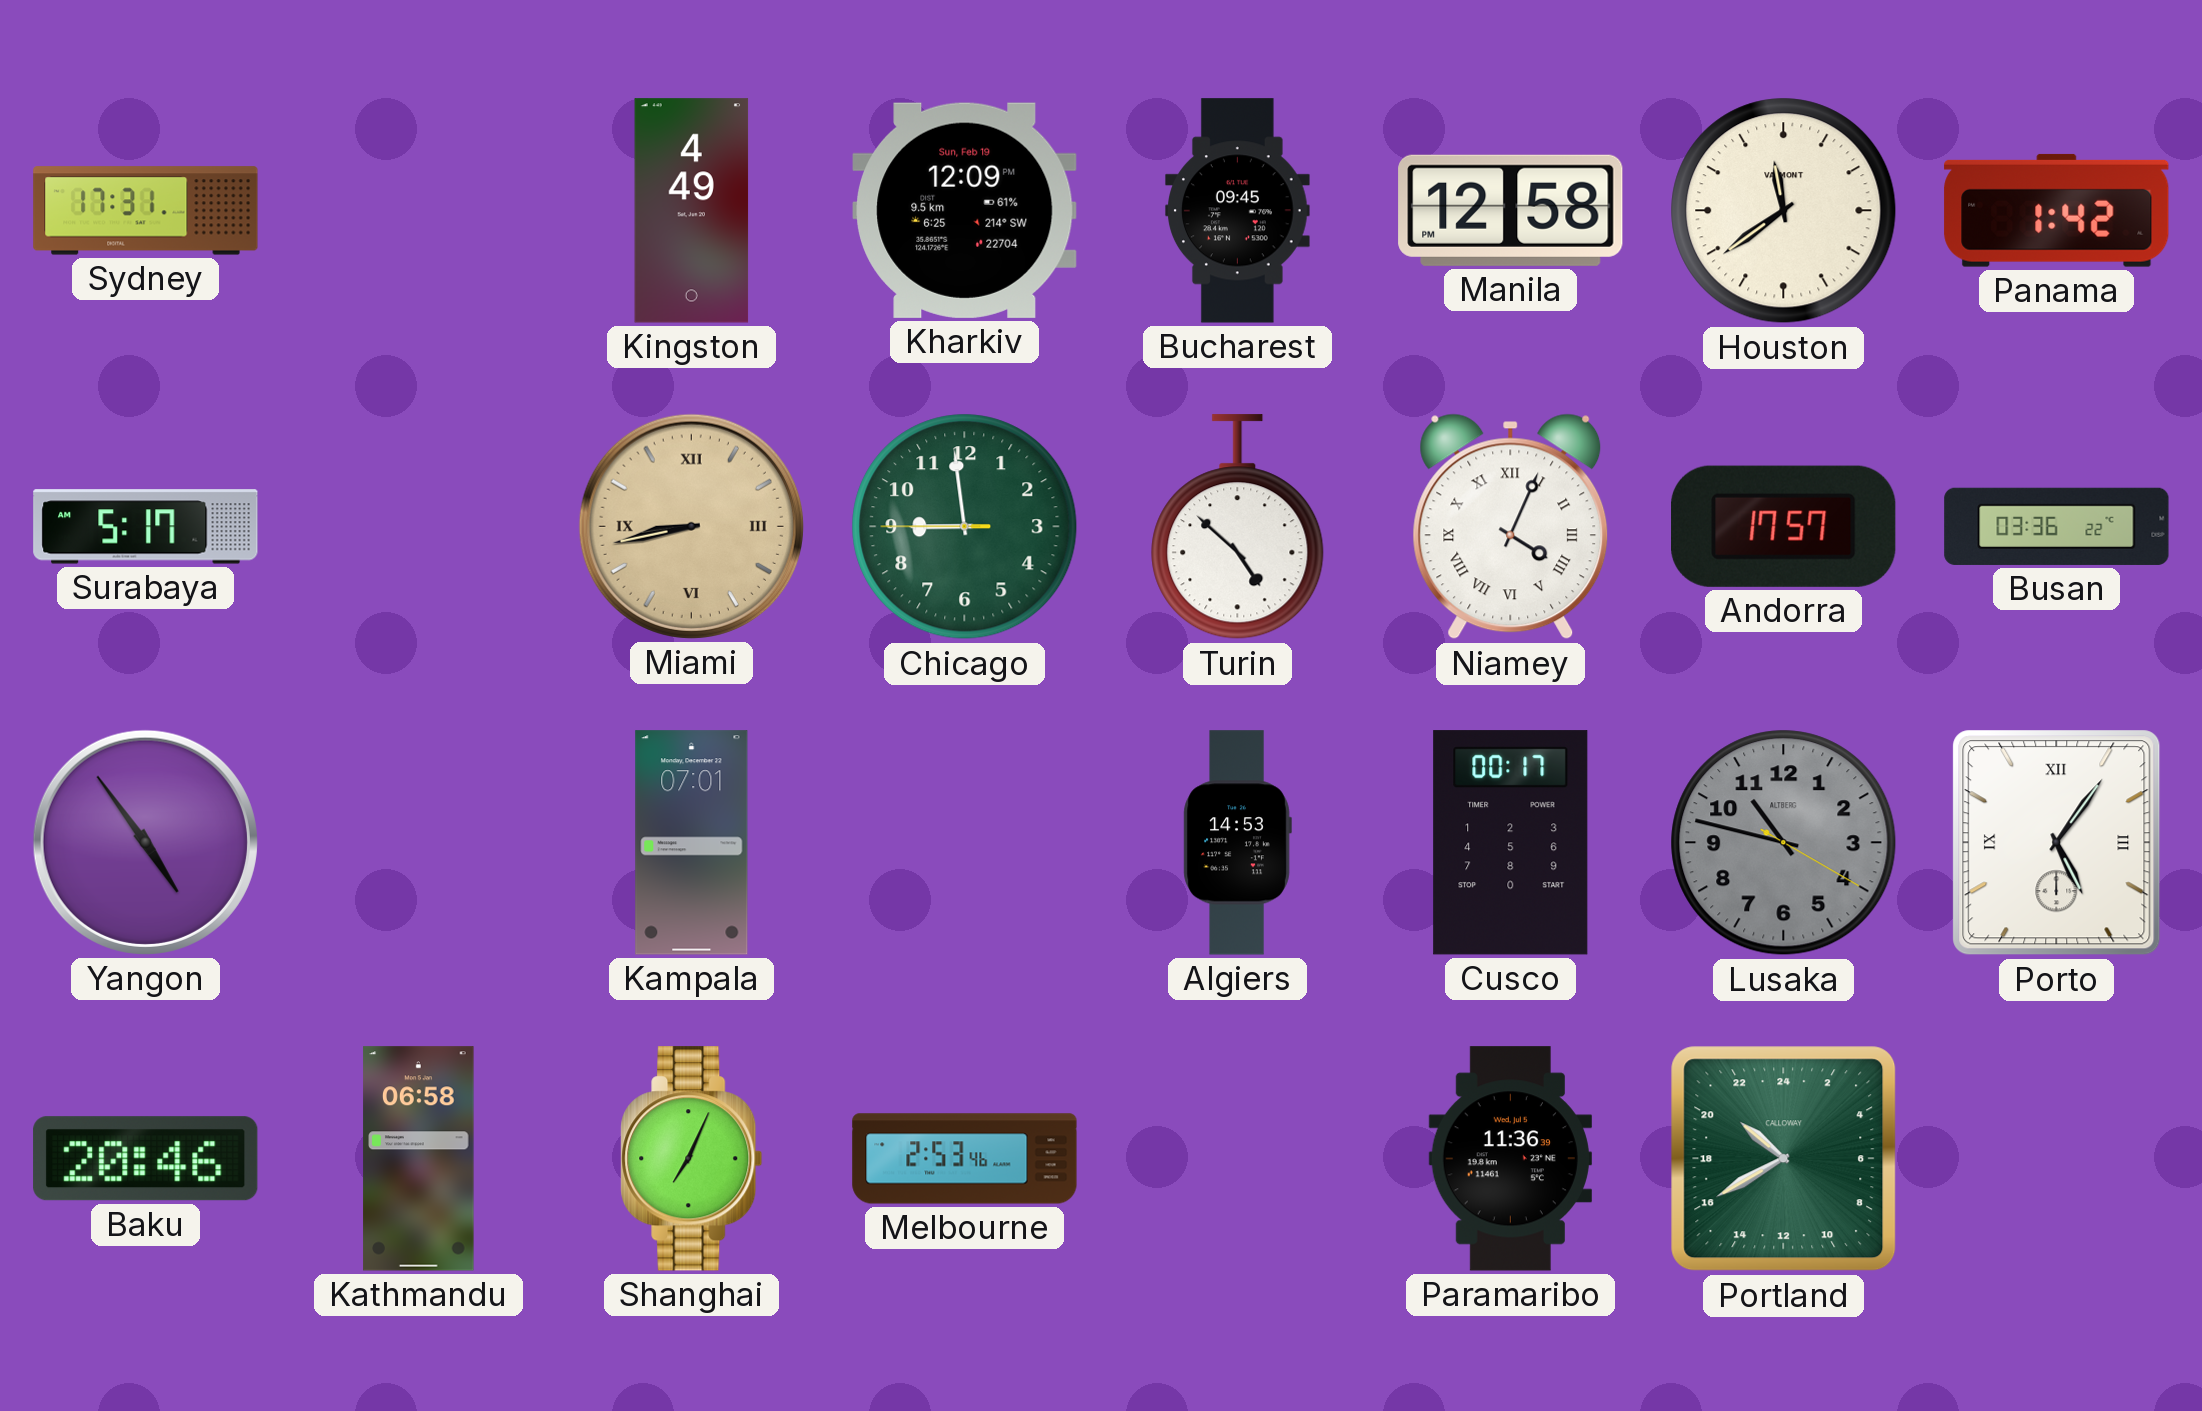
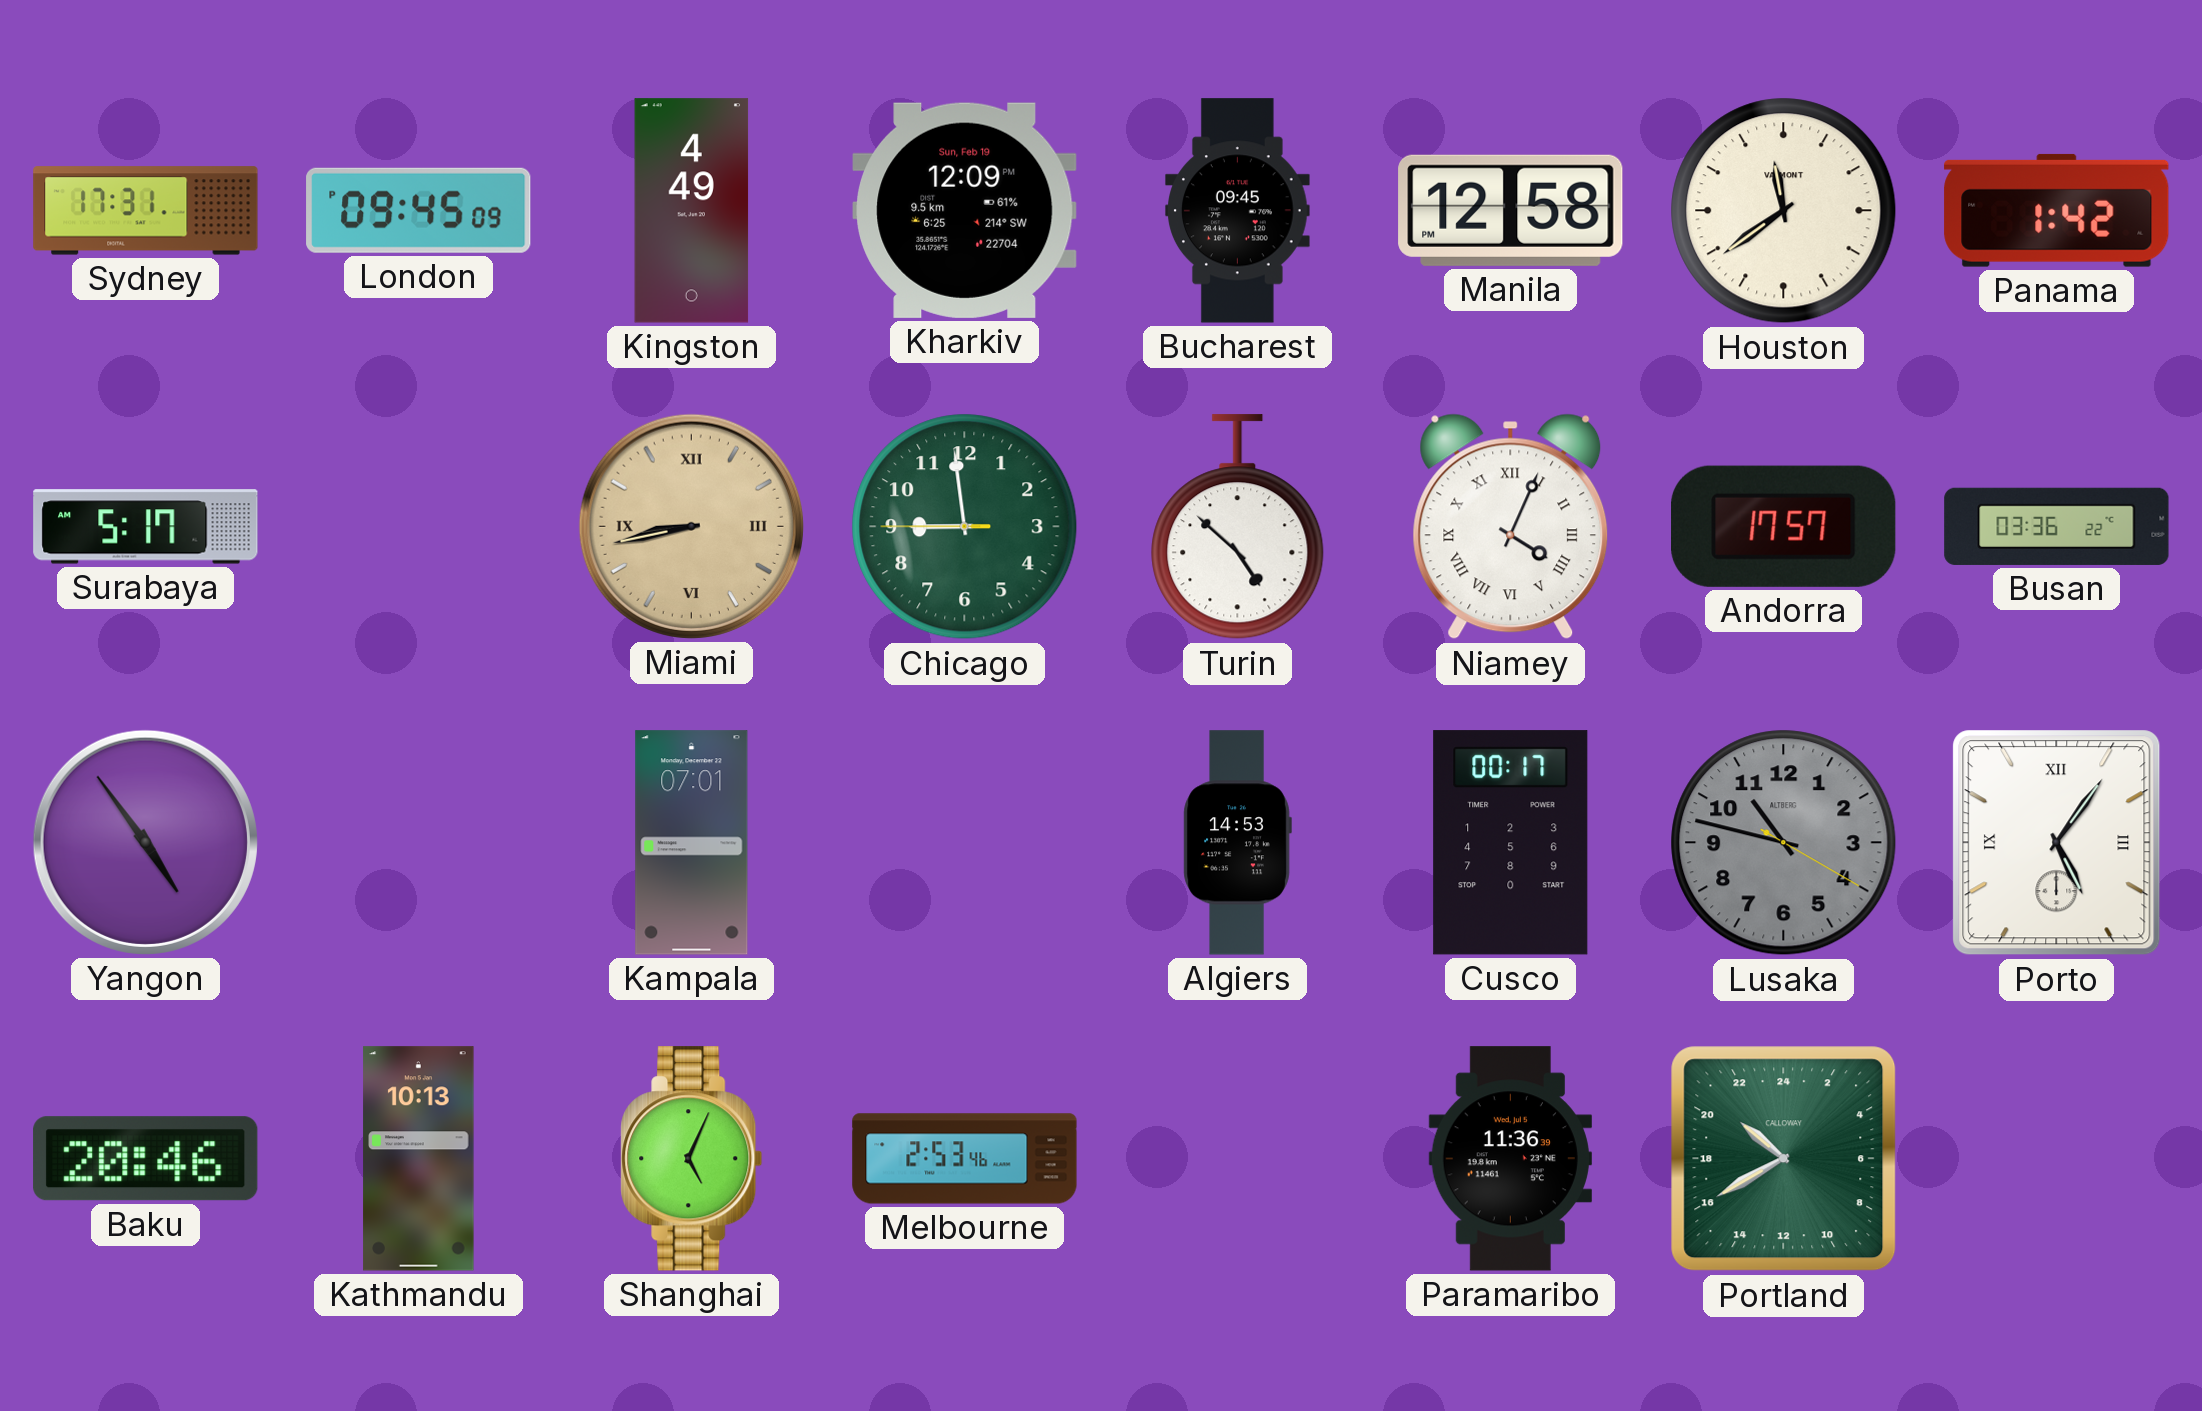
London: none -> 09:45
Kathmandu: 06:58 -> 10:13
Shanghai: 7:04 -> 5:04
